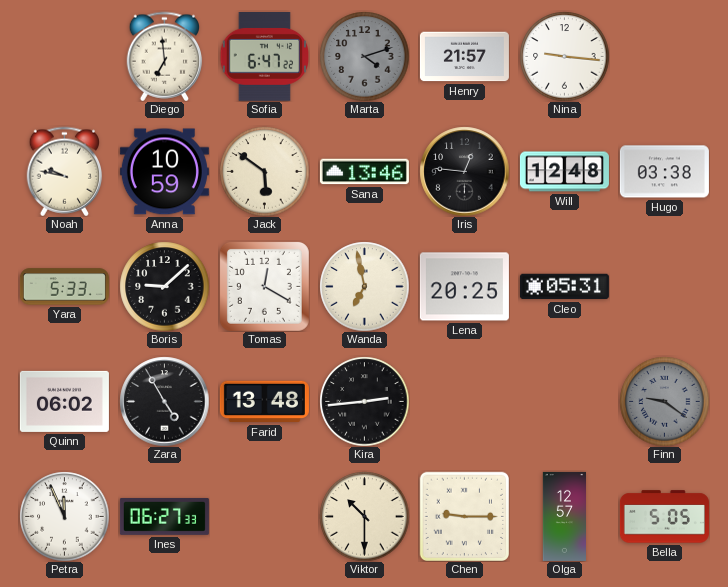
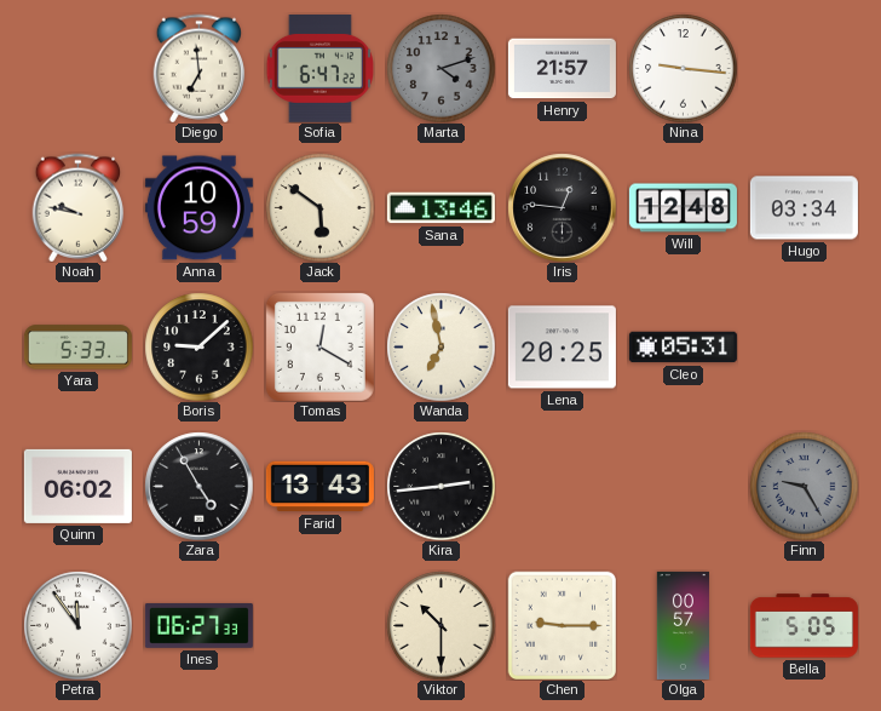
Hugo: 03:38 -> 03:34
Farid: 13:48 -> 13:43
Finn: 9:21 -> 9:25
Petra: 11:56 -> 11:54
Olga: 12:57 -> 00:57
